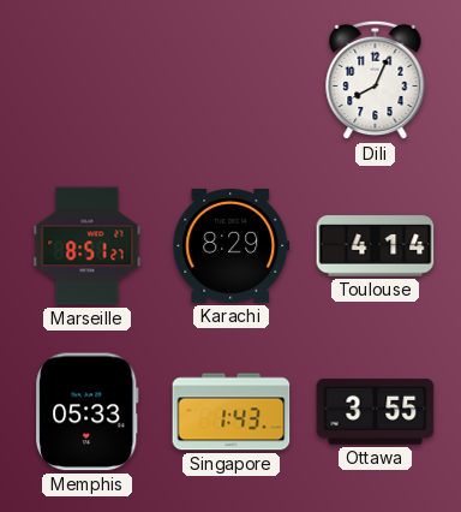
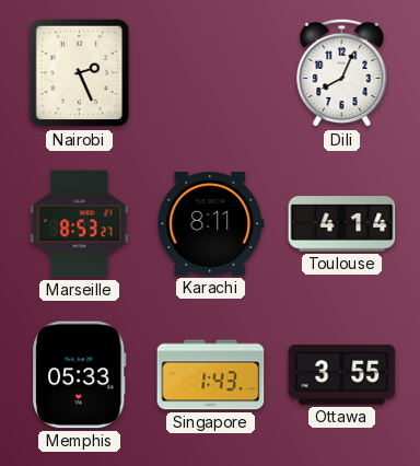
Nairobi: none -> 2:26
Marseille: 8:51 -> 8:53
Karachi: 8:29 -> 8:11
